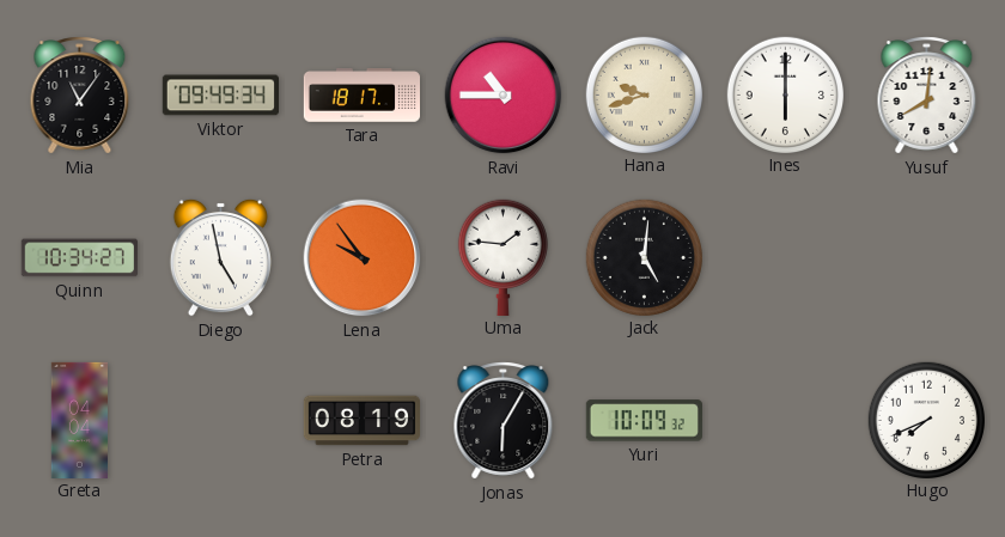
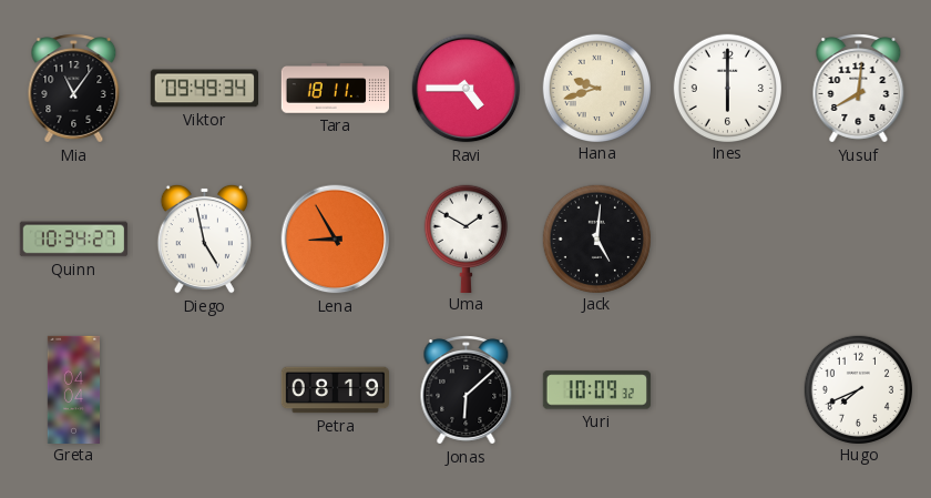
Tara: 18:17 -> 18:11
Ravi: 10:45 -> 4:45
Lena: 9:54 -> 8:55
Uma: 1:46 -> 1:50
Jonas: 6:05 -> 6:08
